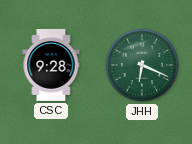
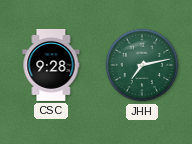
JHH: 6:19 -> 7:13
